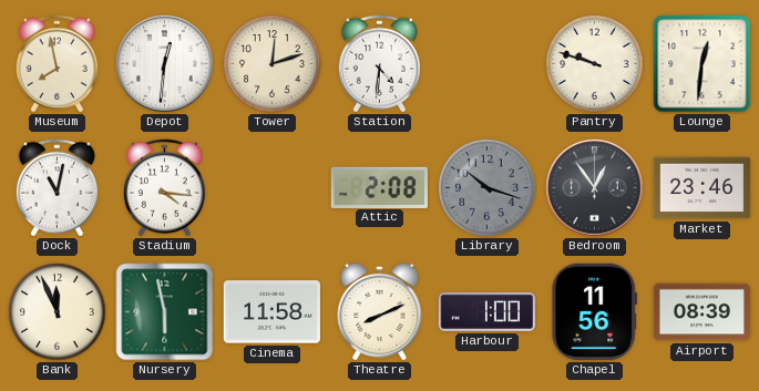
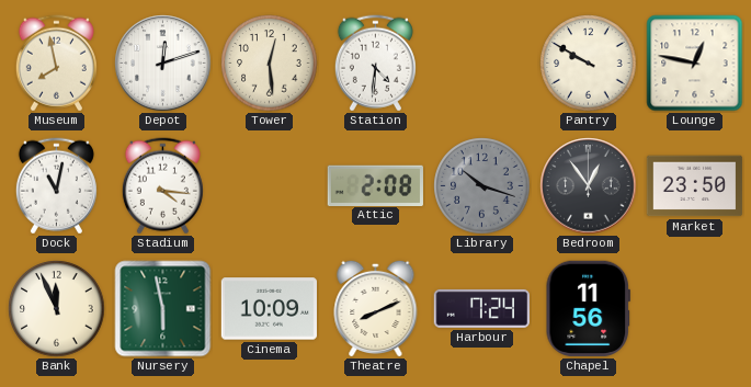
Depot: 12:31 -> 12:12
Tower: 12:12 -> 12:29
Pantry: 9:48 -> 9:50
Lounge: 12:31 -> 12:47
Market: 23:46 -> 23:50
Cinema: 11:58 -> 10:09
Harbour: 1:00 -> 7:24
Airport: 08:39 -> none
